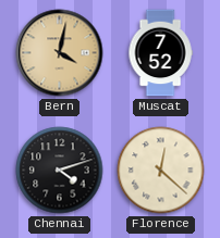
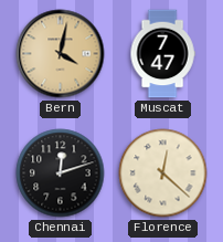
Muscat: 7:52 -> 7:47
Chennai: 4:12 -> 12:12
